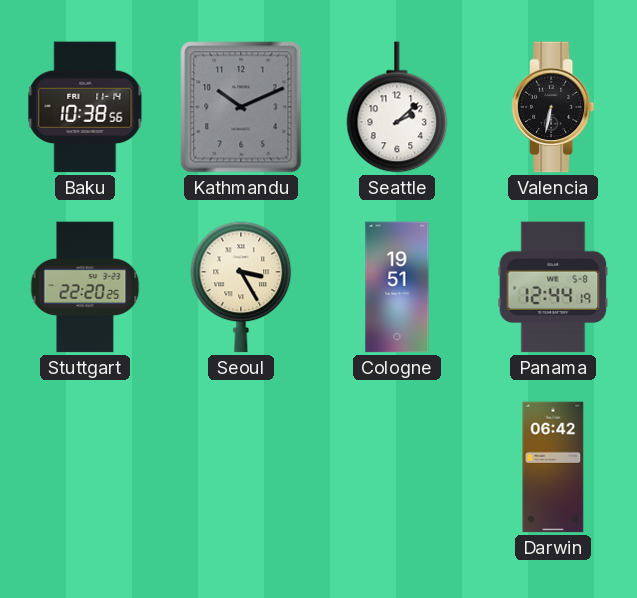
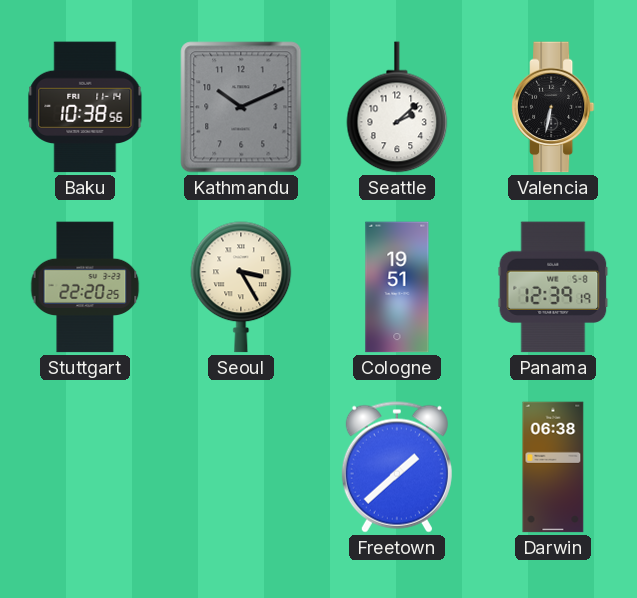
Panama: 12:44 -> 12:39
Freetown: none -> 1:38
Darwin: 06:42 -> 06:38
